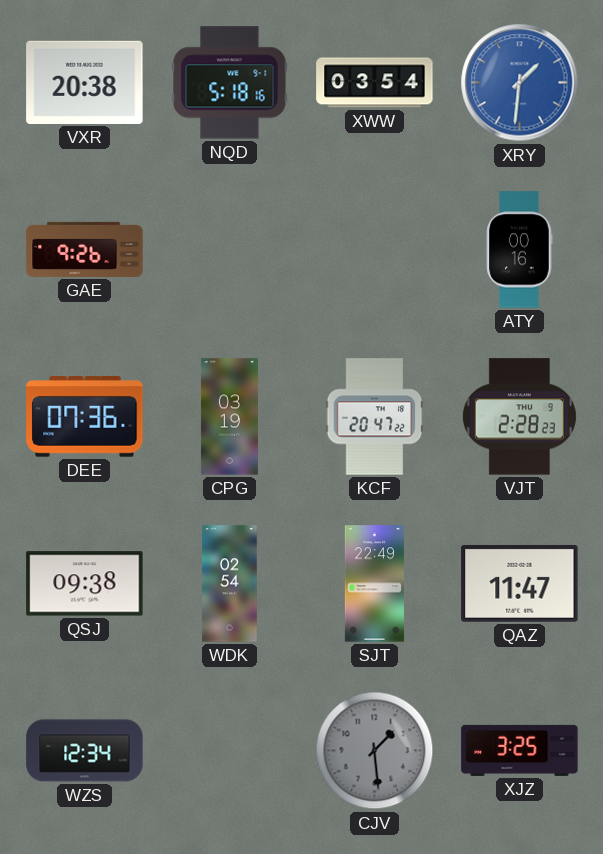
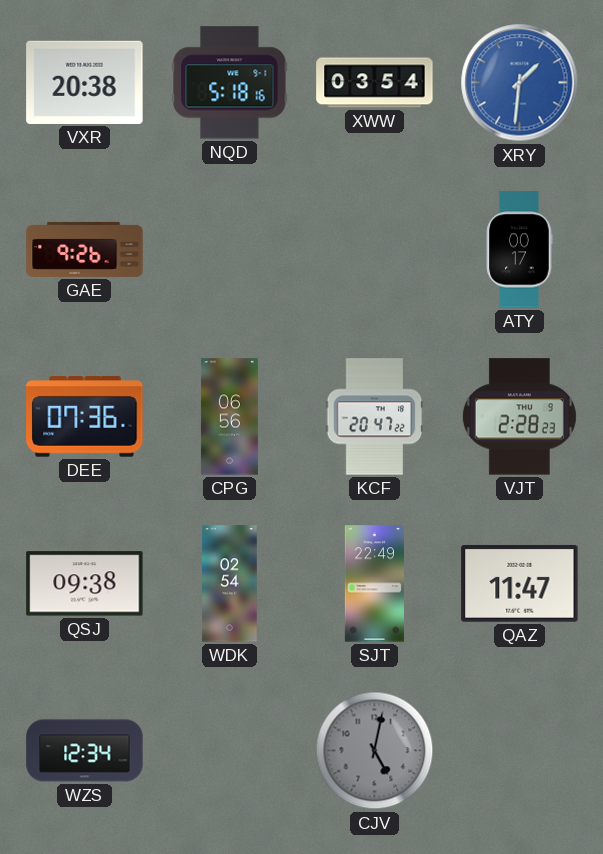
ATY: 00:16 -> 00:17
CPG: 03:19 -> 06:56
CJV: 1:29 -> 5:02
XJZ: 3:25 -> none
